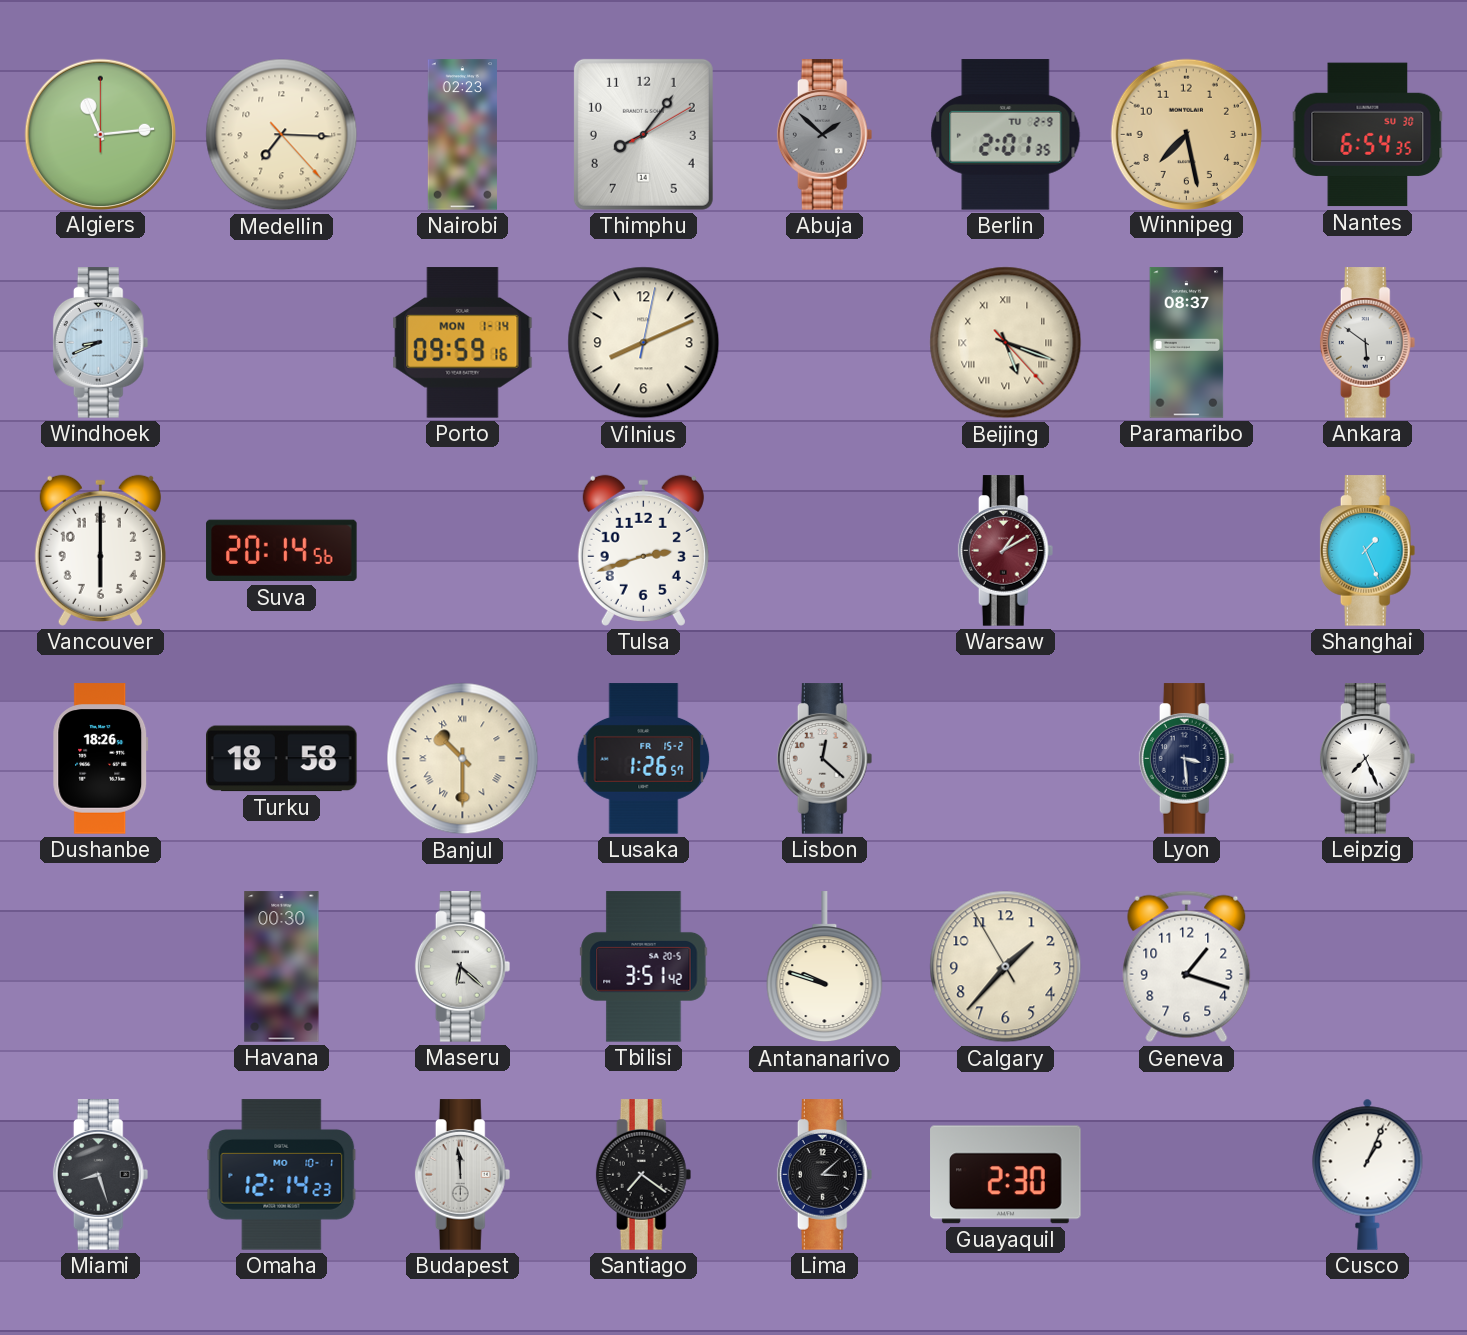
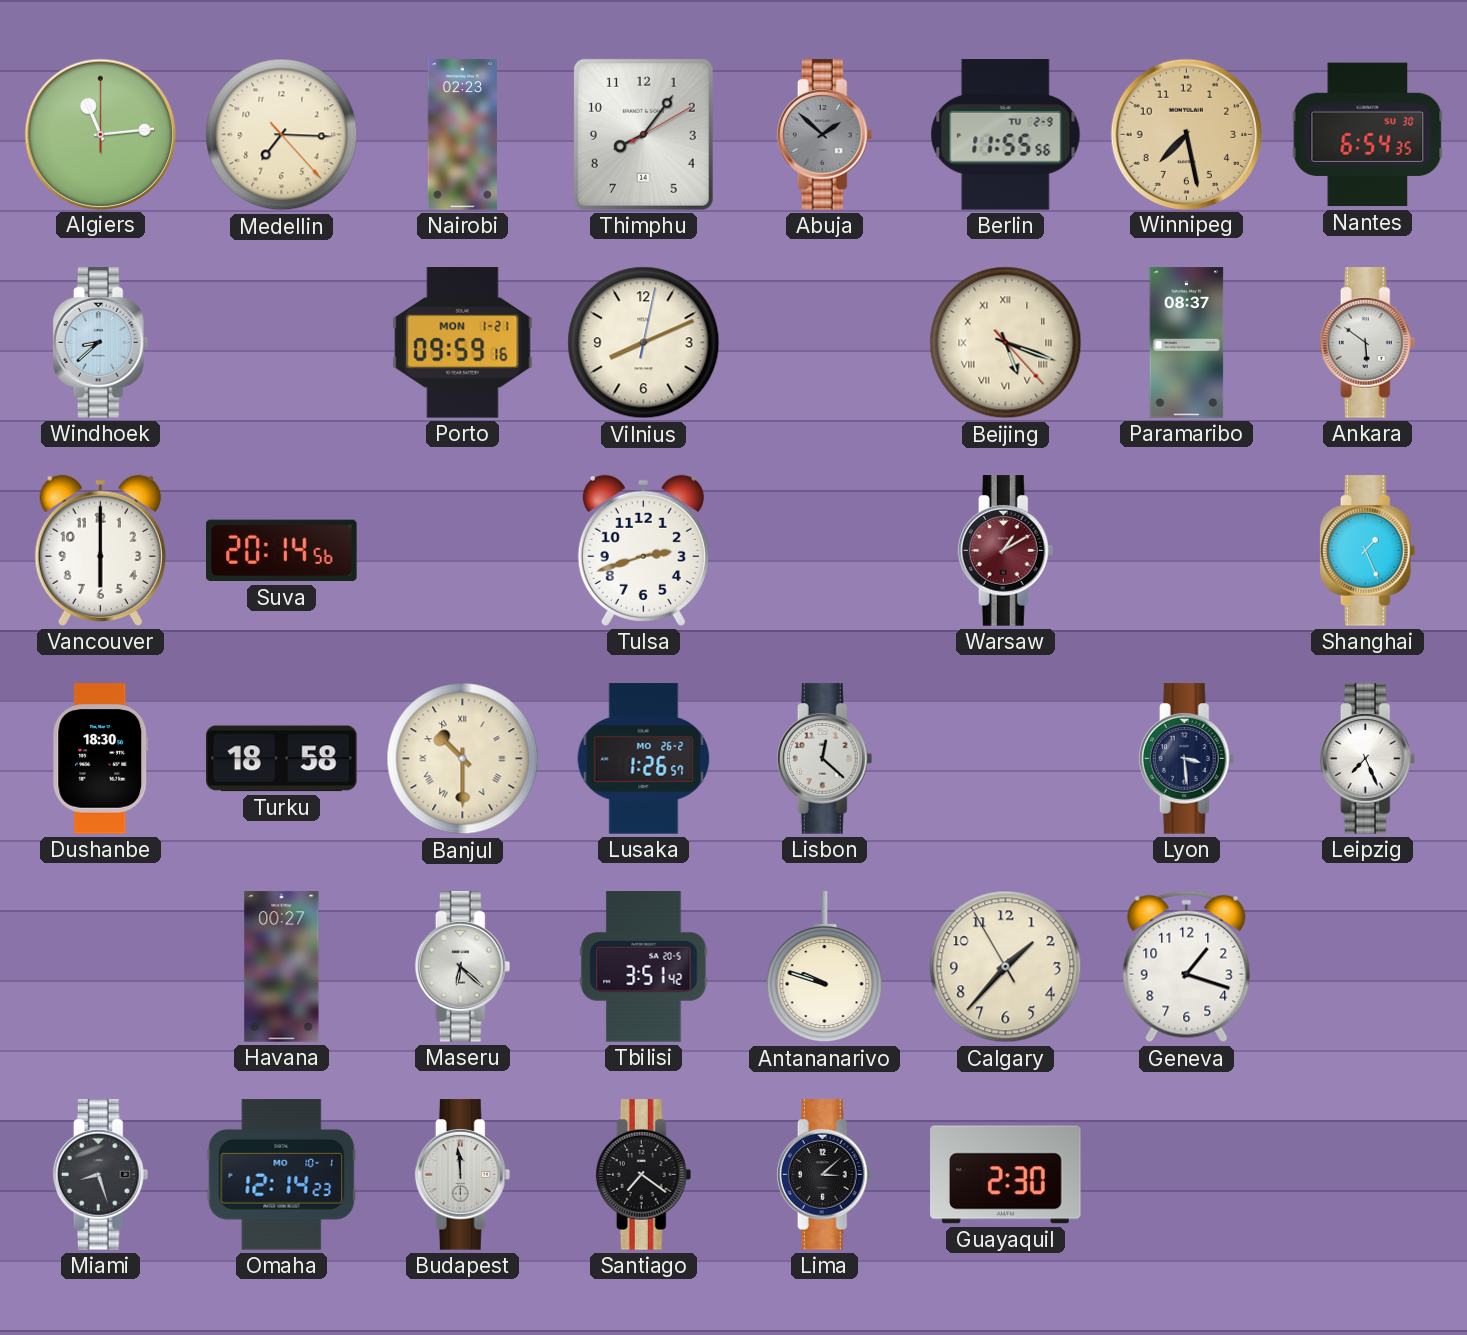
Berlin: 2:01 -> 11:55
Windhoek: 8:41 -> 8:38
Porto date: MON 1-14 -> MON 1-21
Dushanbe: 18:26 -> 18:30
Lusaka date: FR 15-2 -> MO 26-2
Havana: 00:30 -> 00:27
Cusco: 1:04 -> none
